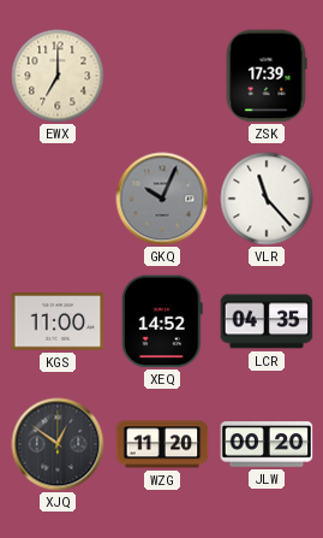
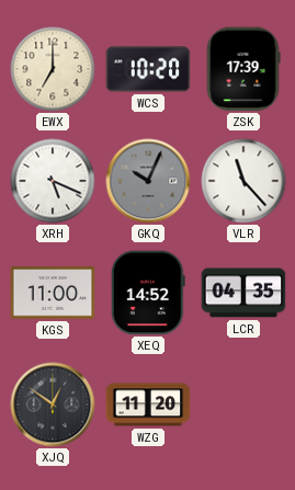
WCS: none -> 10:20
XRH: none -> 5:19
JLW: 00:20 -> none
